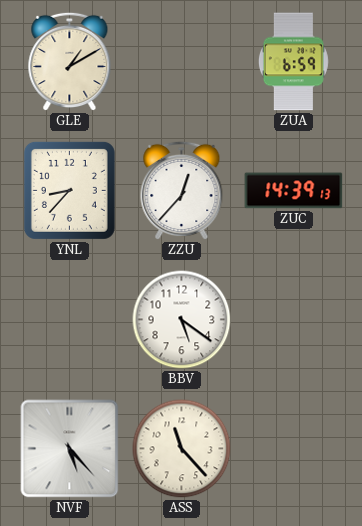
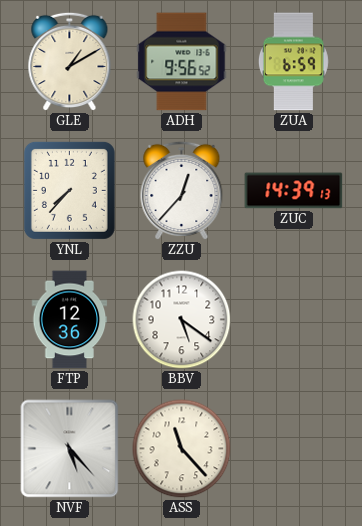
ADH: none -> 9:56
YNL: 8:37 -> 7:37
FTP: none -> 12:36
